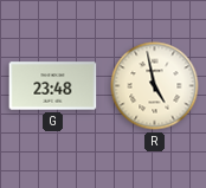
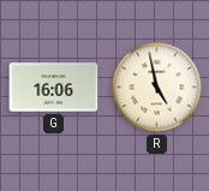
G: 23:48 -> 16:06
